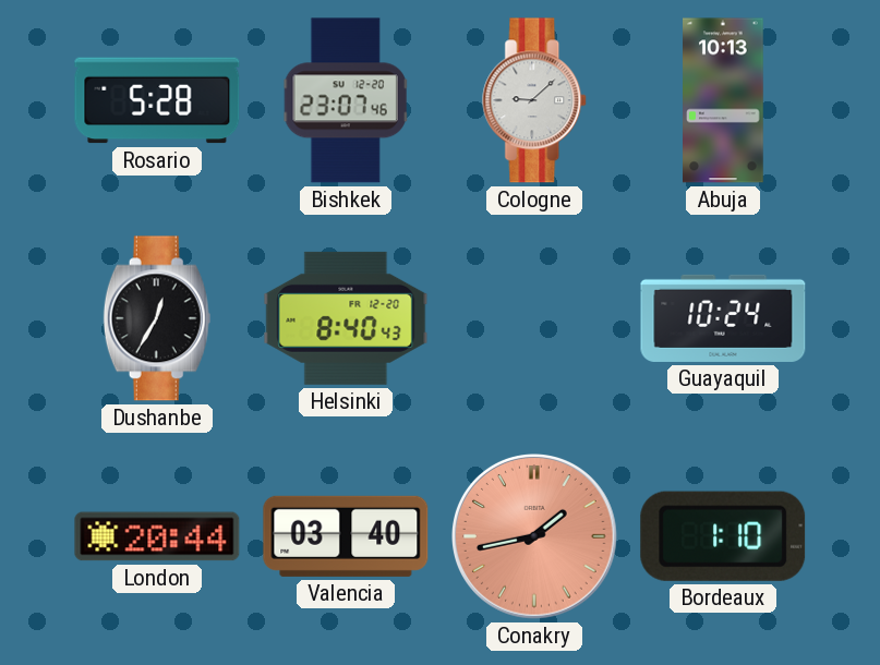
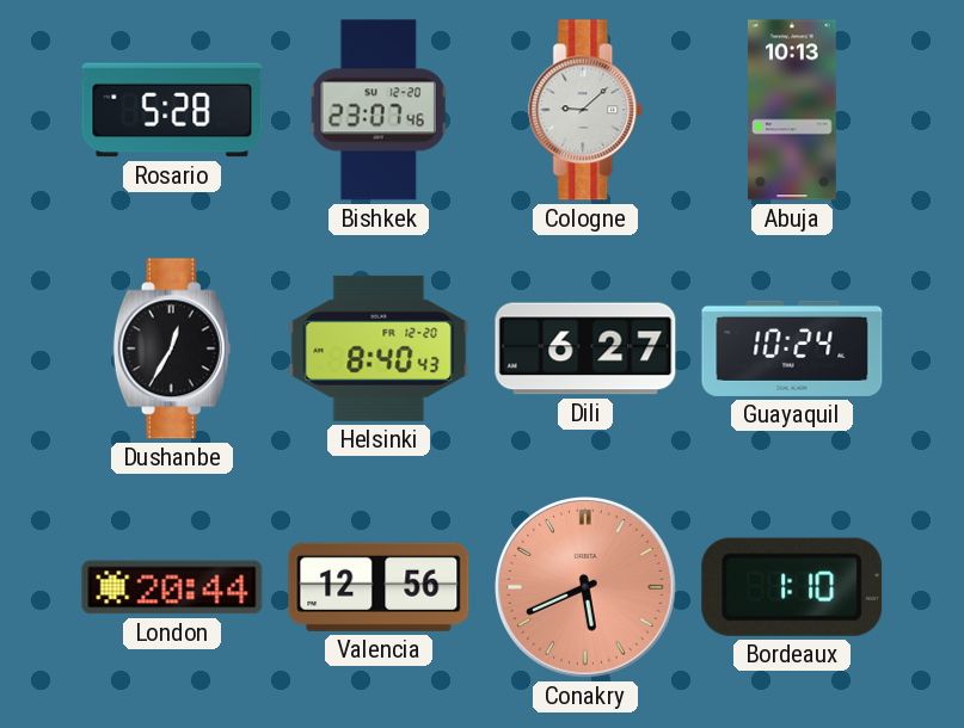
Dili: none -> 6:27
Valencia: 03:40 -> 12:56
Conakry: 1:43 -> 5:41
